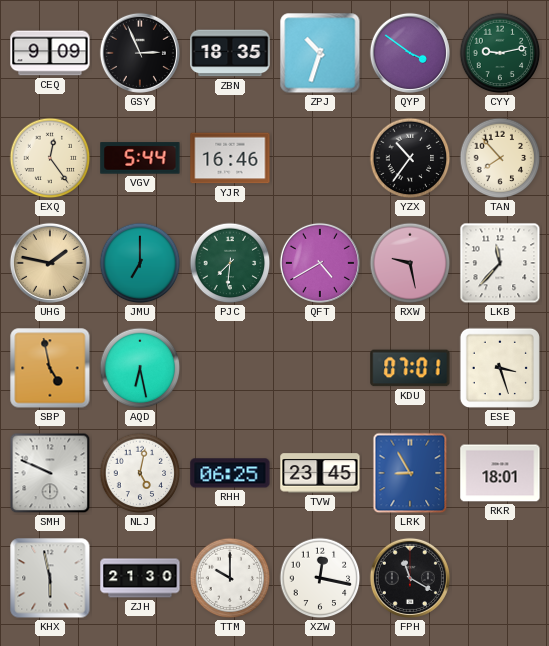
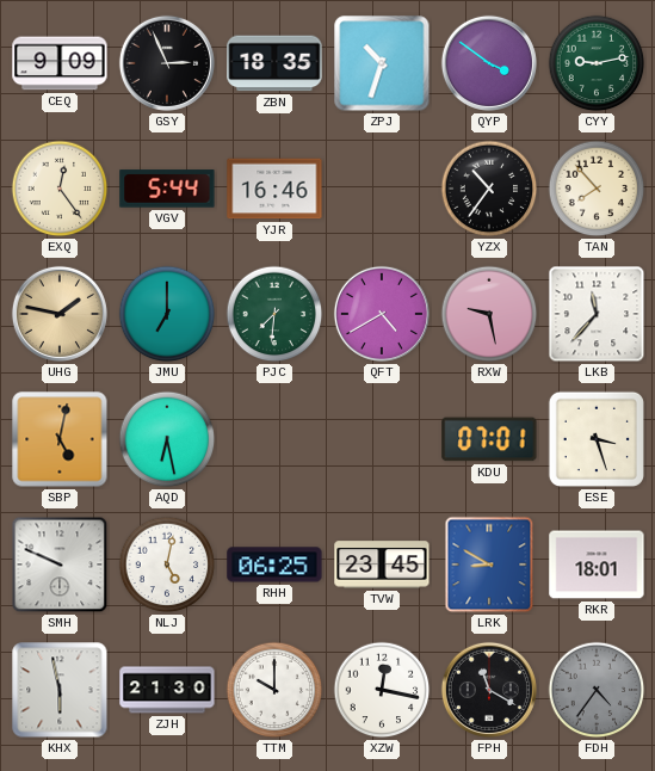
SBP: 4:58 -> 5:02
LRK: 8:55 -> 8:50
FDH: none -> 4:36
